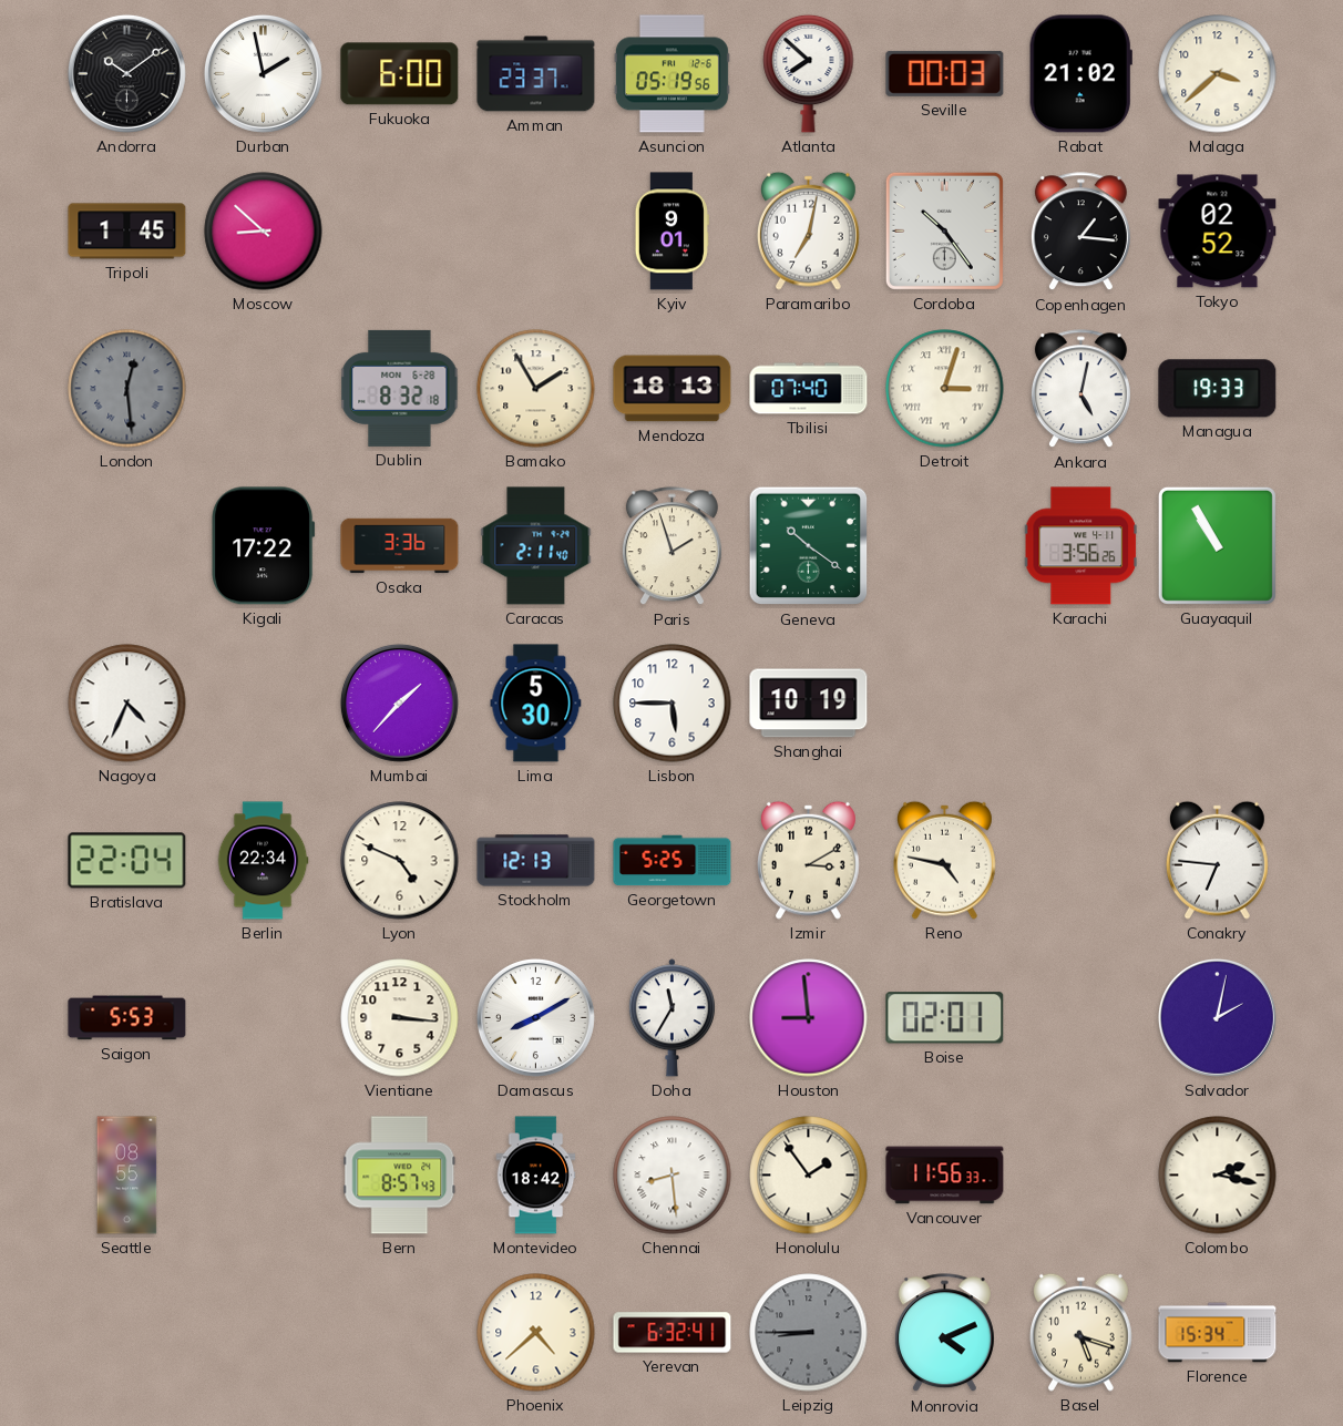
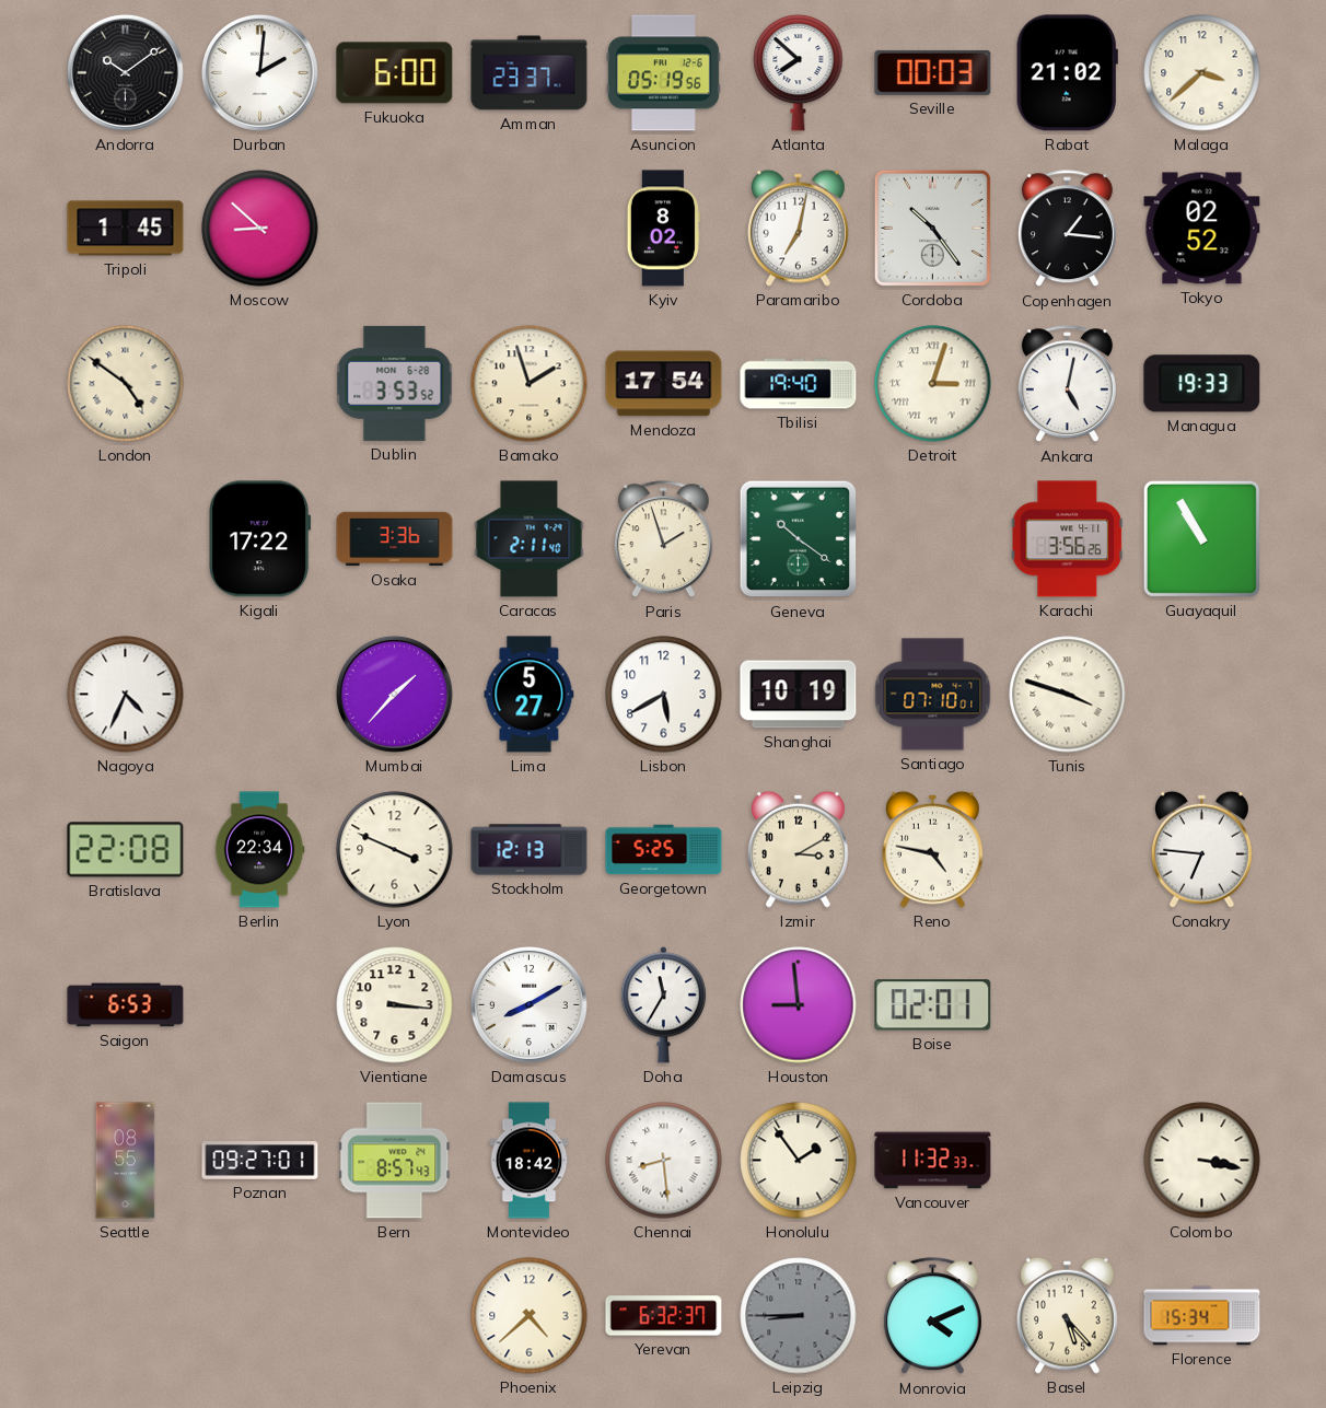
Durban: 1:58 -> 2:01
Kyiv: 9:01 -> 8:02
London: 12:29 -> 4:51
London dial: grey -> cream
Dublin: 8:32 -> 3:53
Bamako: 1:55 -> 1:57
Mendoza: 18:13 -> 17:54
Tbilisi: 07:40 -> 19:40
Lima: 5:30 -> 5:27
Lisbon: 5:45 -> 5:40
Santiago: none -> 07:10
Tunis: none -> 3:48
Bratislava: 22:04 -> 22:08
Lyon: 4:49 -> 3:49
Saigon: 5:53 -> 6:53
Salvador: 2:02 -> none
Poznan: none -> 09:27
Vancouver: 11:56 -> 11:32
Colombo: 2:17 -> 3:17
Yerevan: 6:32:41 -> 6:32:37
Basel: 5:18 -> 5:23
